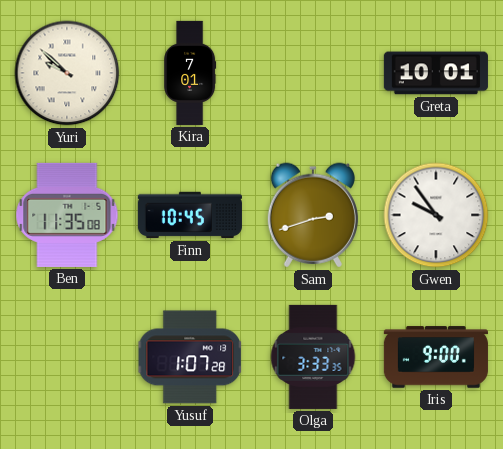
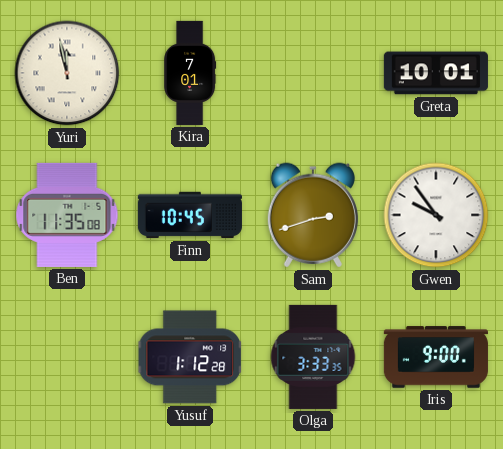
Yuri: 9:52 -> 11:58
Yusuf: 1:07 -> 1:12
